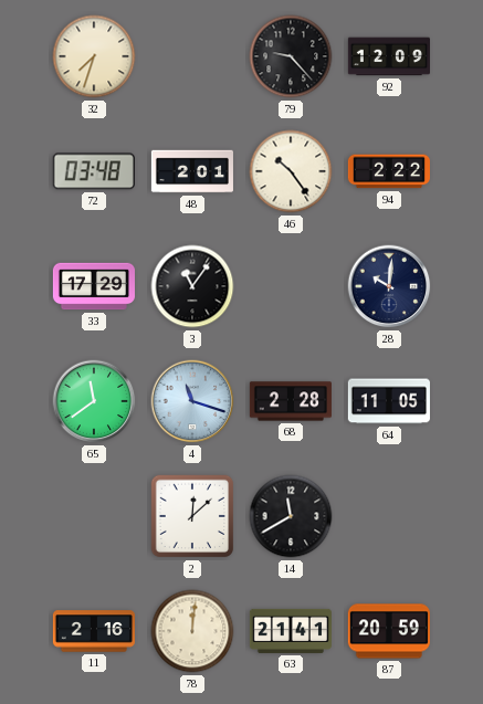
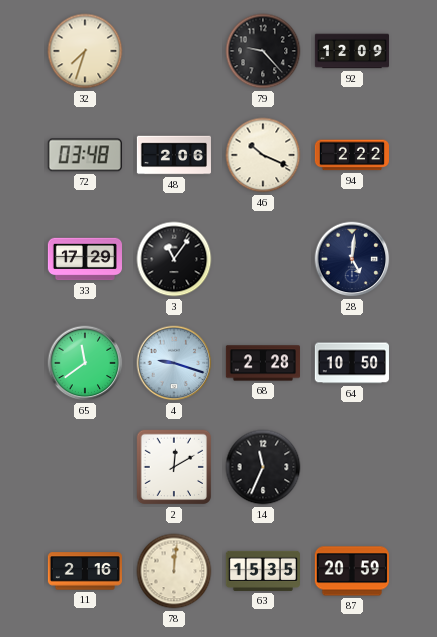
48: 2:01 -> 2:06
46: 10:24 -> 10:19
28: 10:01 -> 5:01
4: 11:18 -> 9:18
64: 11:05 -> 10:50
2: 12:08 -> 12:10
14: 11:40 -> 11:34
63: 21:41 -> 15:35
